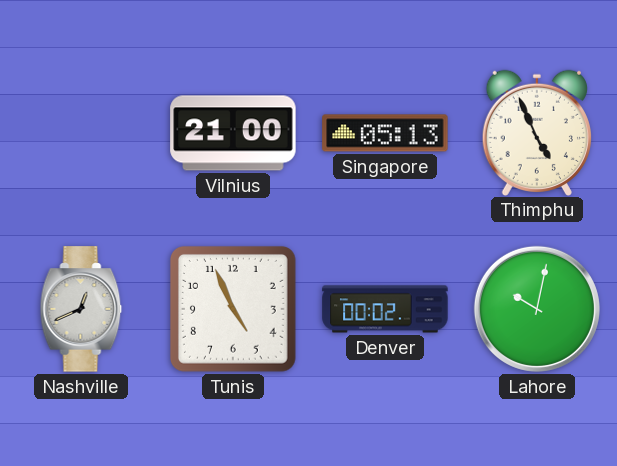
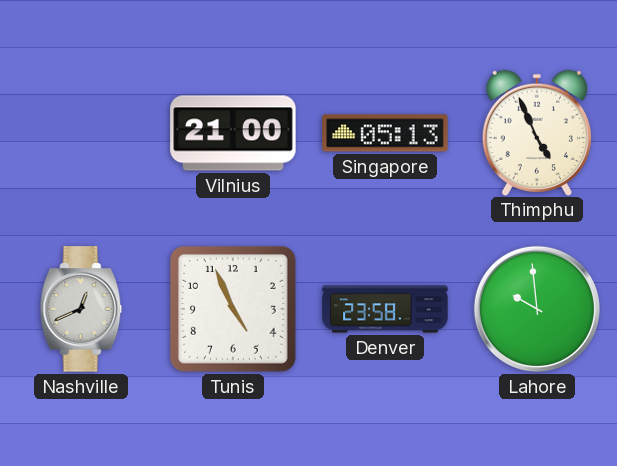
Denver: 00:02 -> 23:58
Lahore: 10:02 -> 9:59
